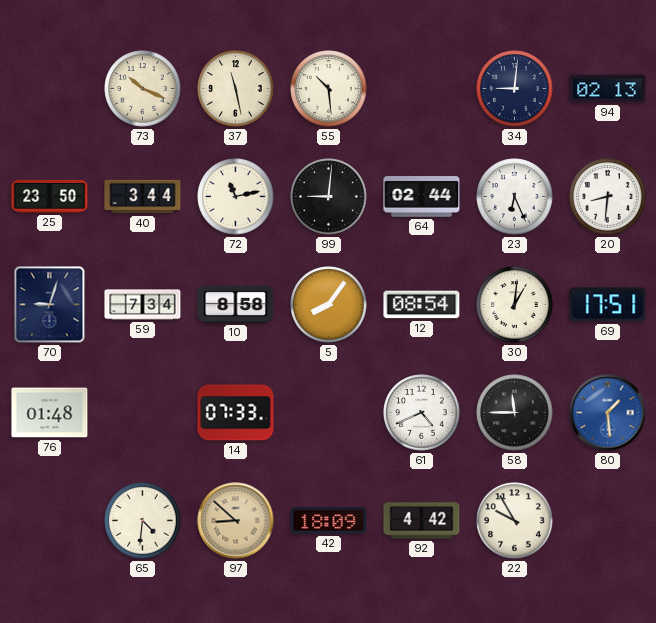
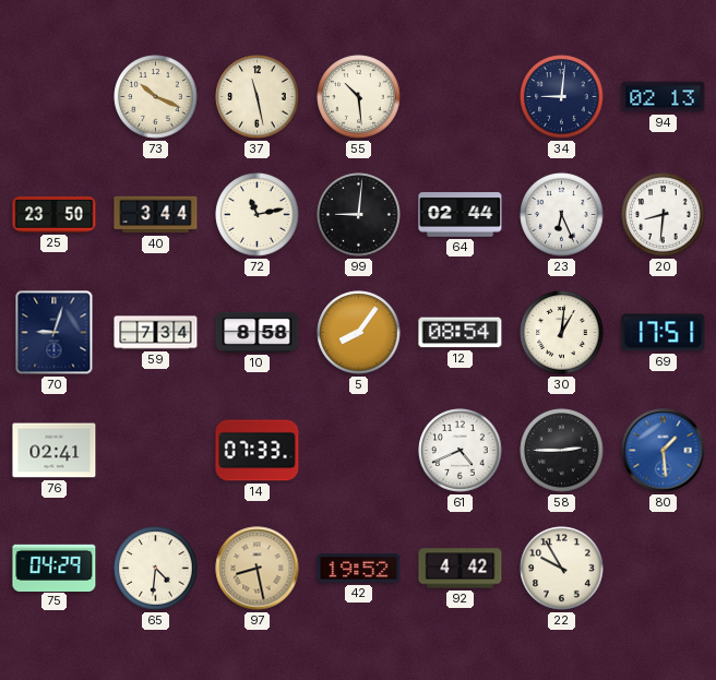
76: 01:48 -> 02:41
58: 11:45 -> 2:45
75: none -> 04:29
97: 8:52 -> 8:28
42: 18:09 -> 19:52
